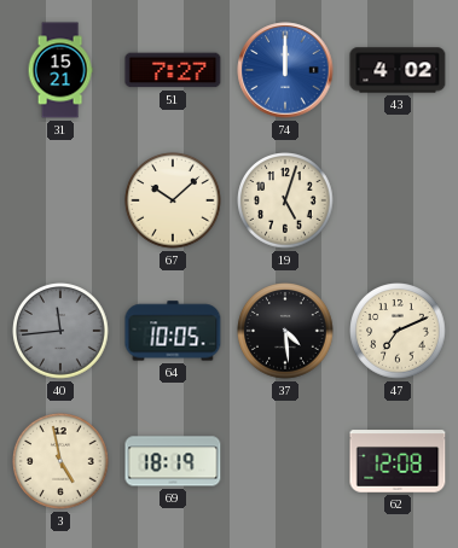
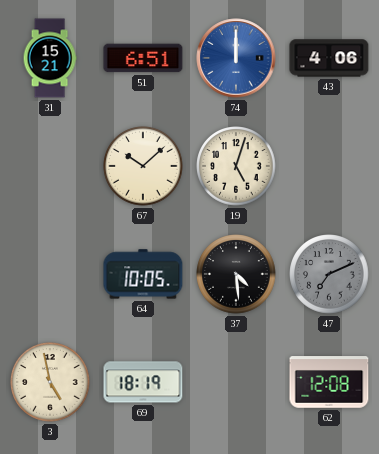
51: 7:27 -> 6:51
43: 4:02 -> 4:06
40: 11:44 -> none
47 dial: cream -> grey
